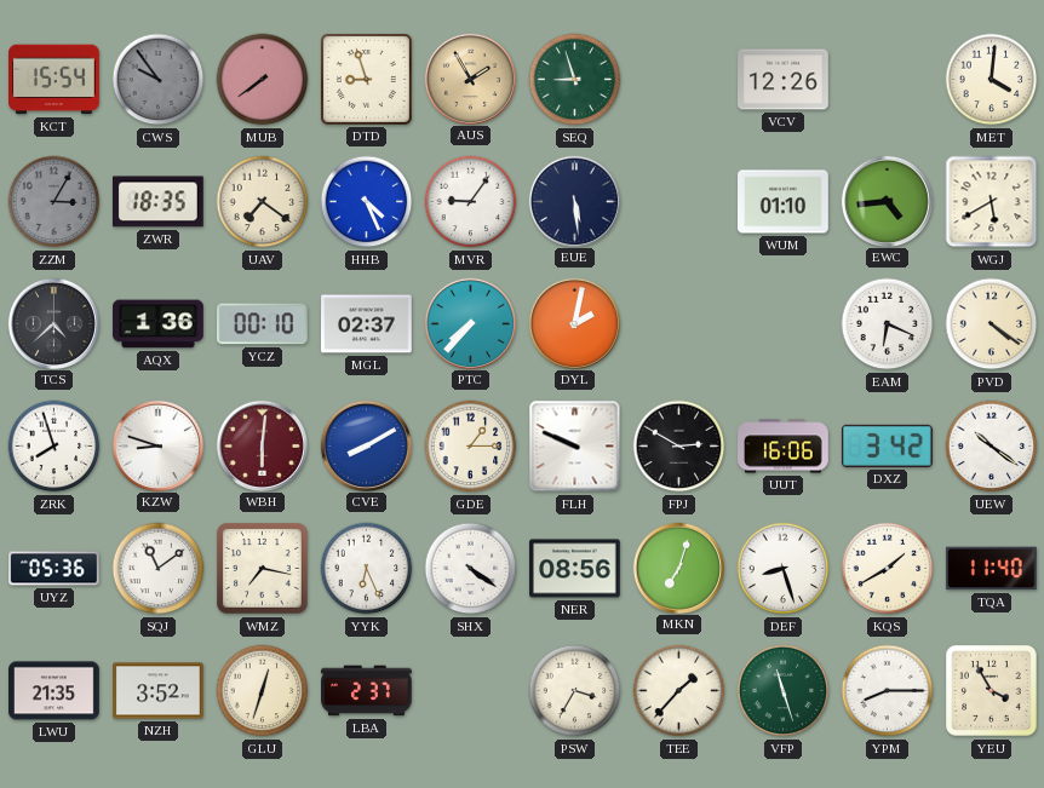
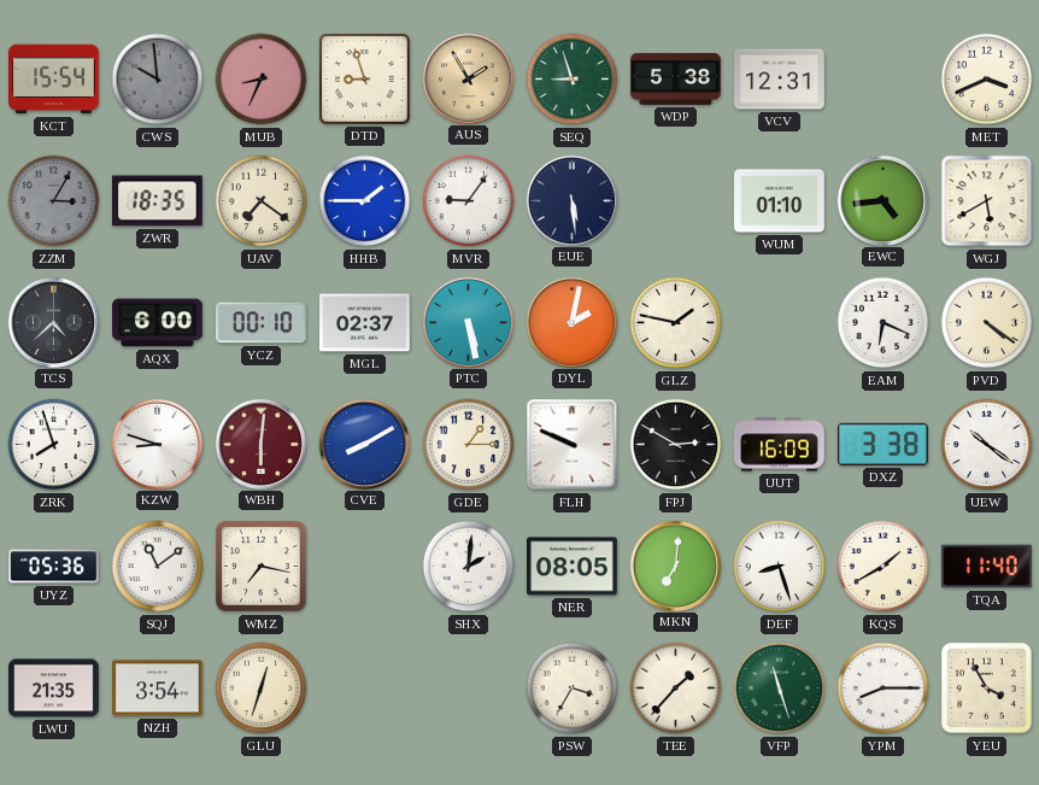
CWS: 9:54 -> 9:59
MUB: 7:39 -> 8:34
WDP: none -> 5:38
VCV: 12:26 -> 12:31
MET: 4:01 -> 3:41
HHB: 4:26 -> 1:45
AQX: 1:36 -> 6:00
PTC: 7:37 -> 5:28
GLZ: none -> 1:47
UUT: 16:06 -> 16:09
DXZ: 3:42 -> 3:38
YYK: 6:26 -> none
SHX: 4:21 -> 2:01
NER: 08:56 -> 08:05
MKN: 7:03 -> 7:01
NZH: 3:52 -> 3:54
LBA: 2:37 -> none
